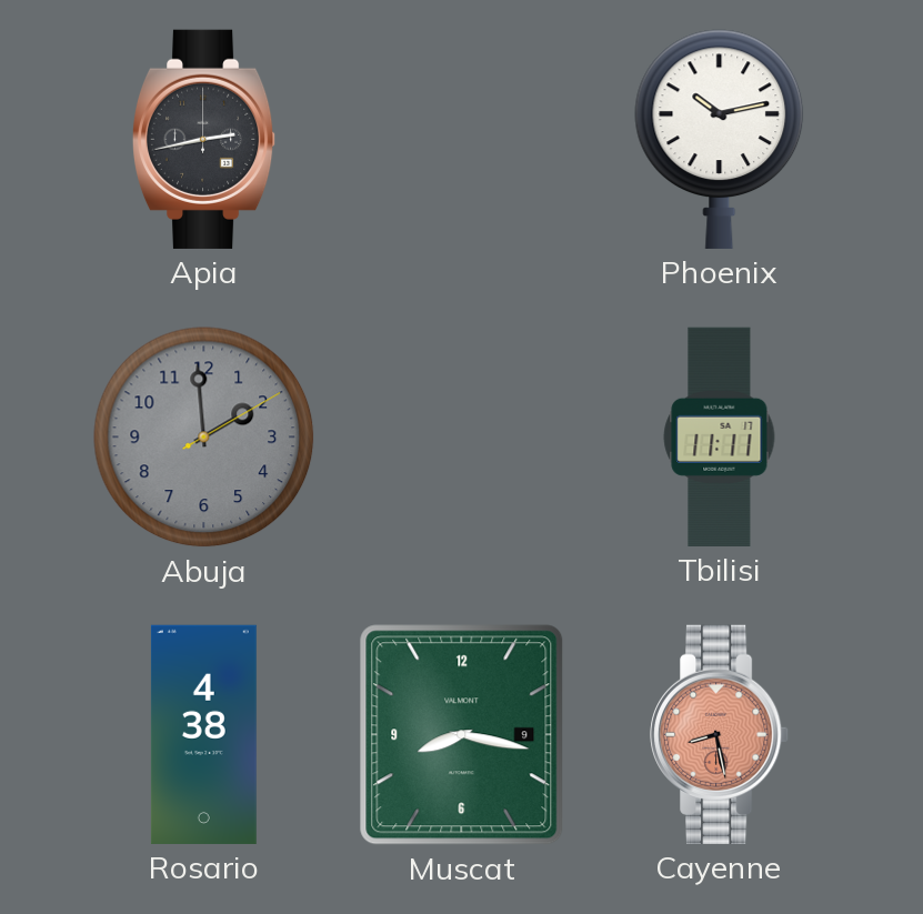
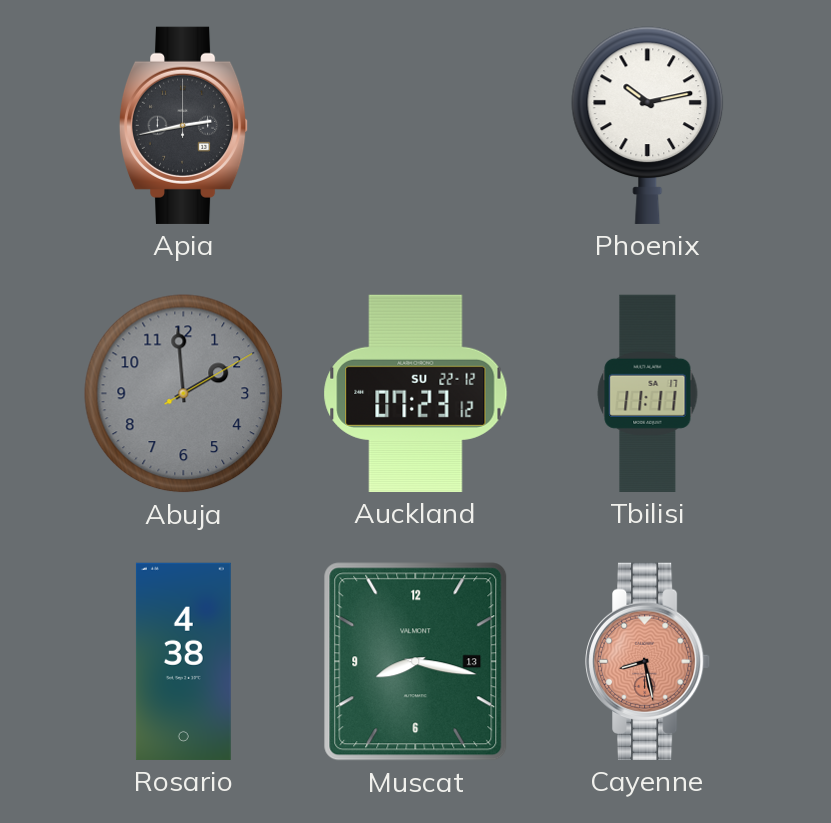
Auckland: none -> 07:23
Muscat date: 9 -> 13
